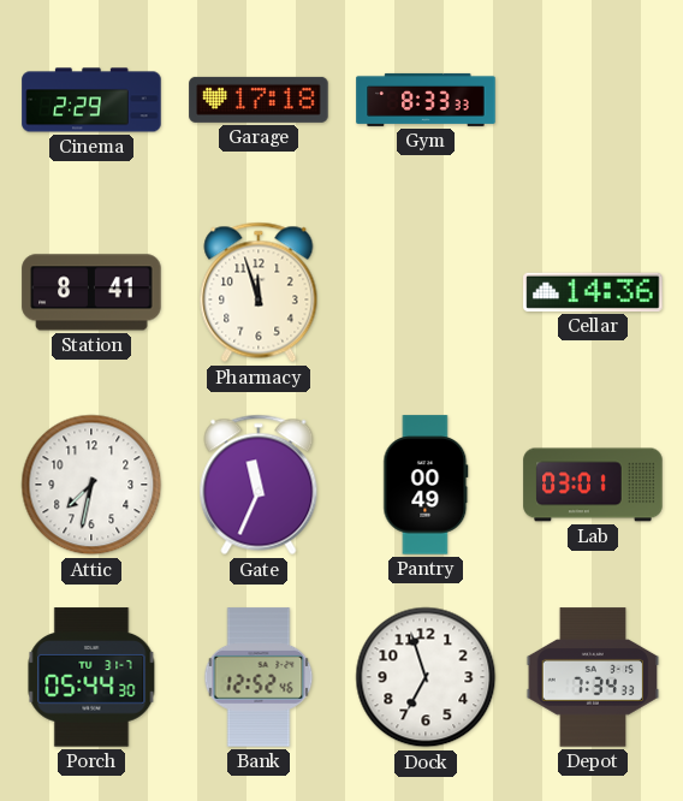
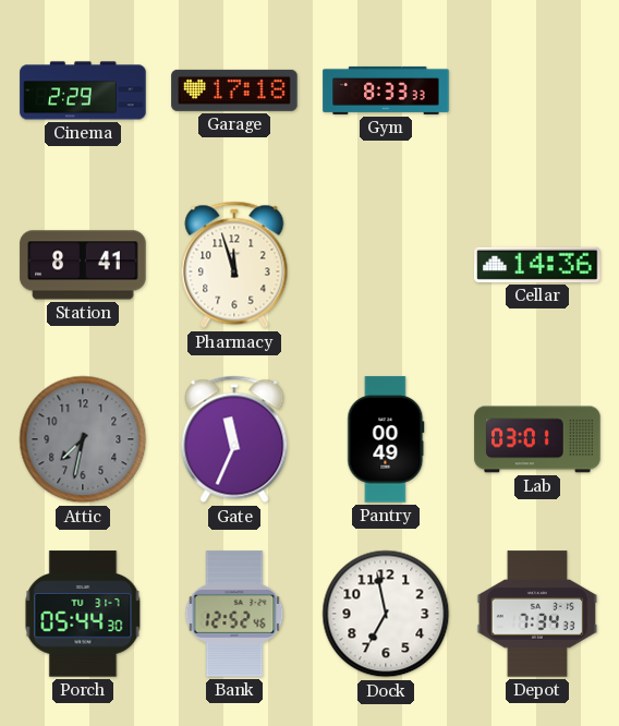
Attic dial: white -> grey
Dock: 6:57 -> 6:58
